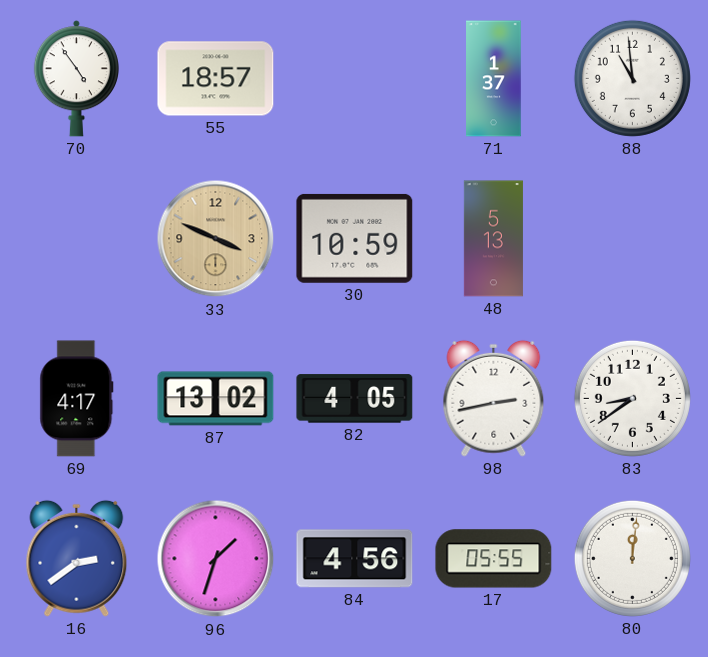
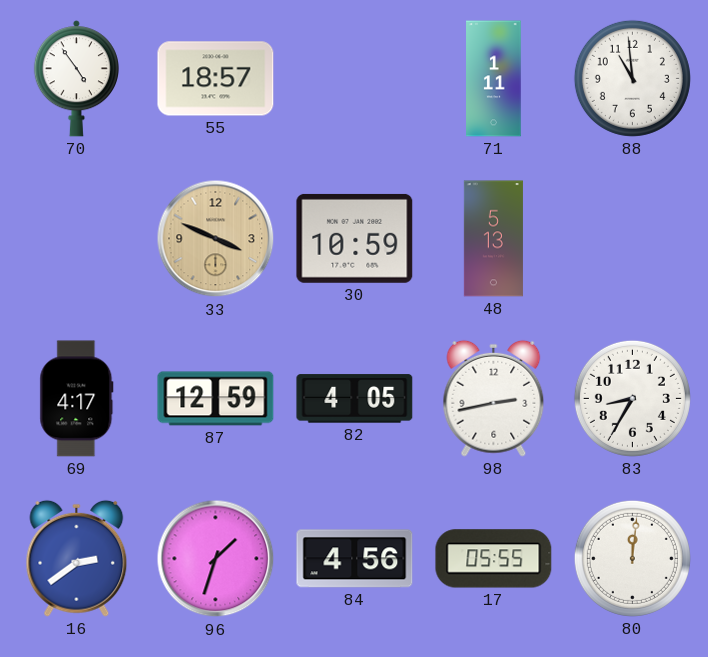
71: 1:37 -> 1:11
87: 13:02 -> 12:59
83: 8:39 -> 8:35
